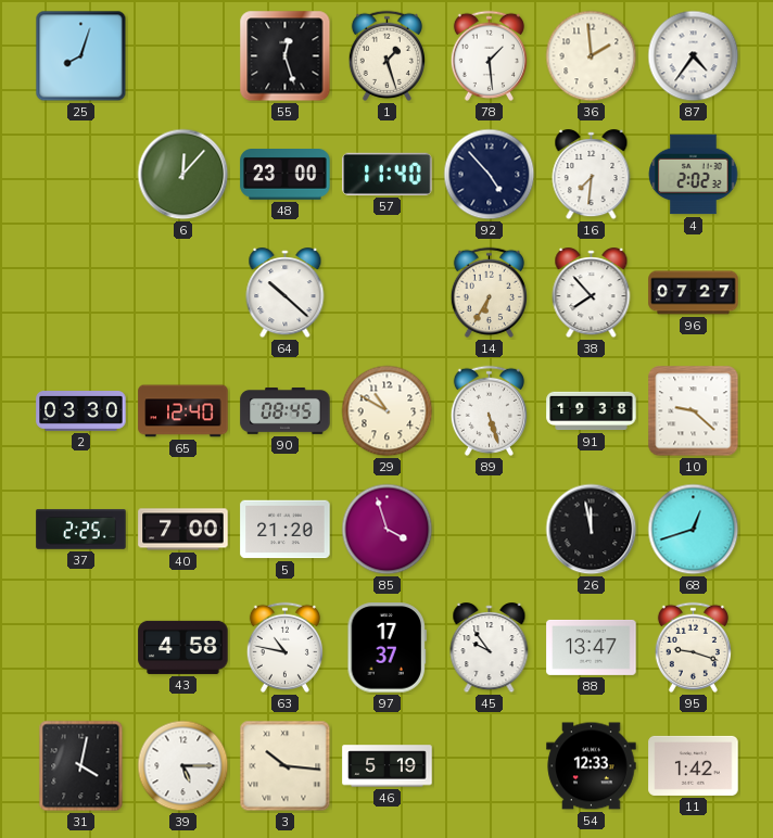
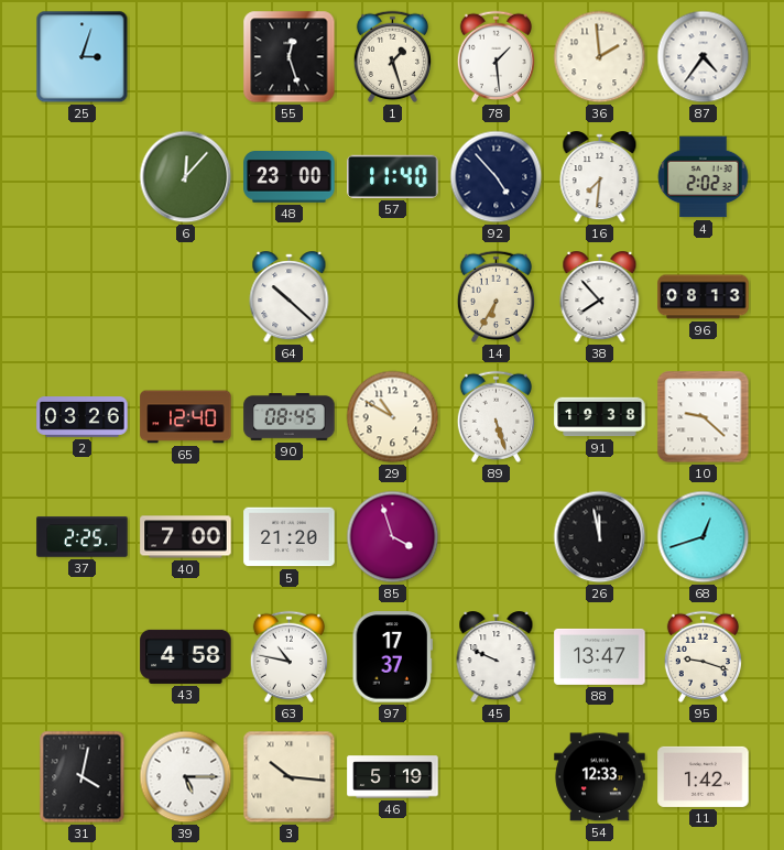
25: 8:03 -> 3:03
96: 07:27 -> 08:13
2: 03:30 -> 03:26
45: 9:54 -> 9:49
